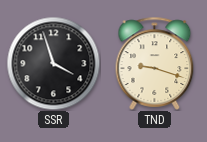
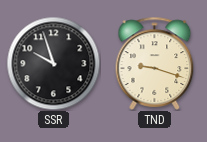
SSR: 3:57 -> 9:57
